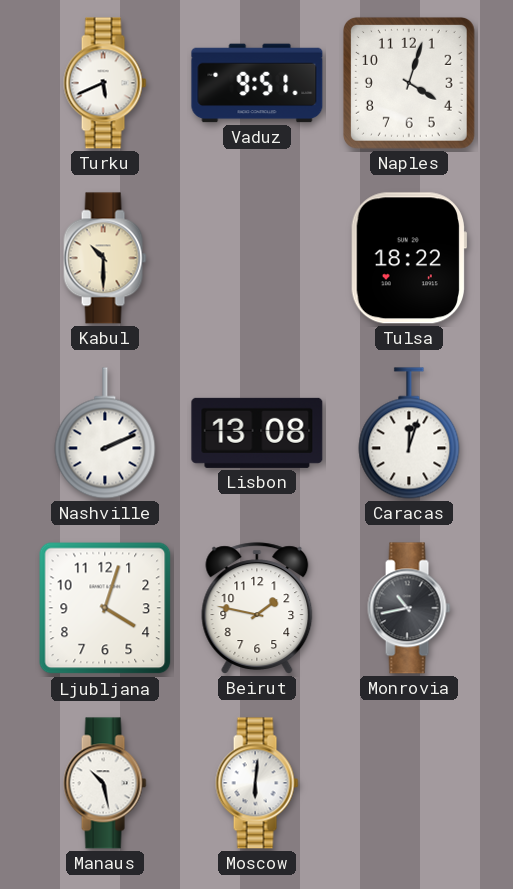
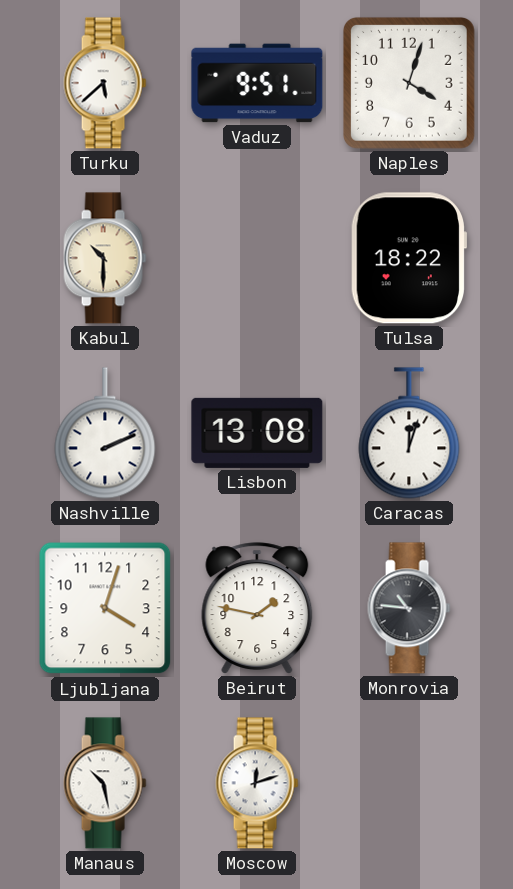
Turku: 5:41 -> 5:38
Monrovia: 10:43 -> 10:46
Moscow: 6:01 -> 12:12
